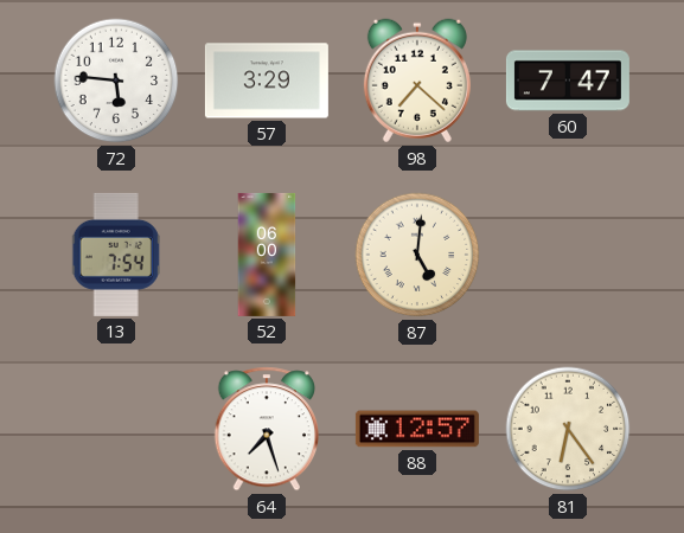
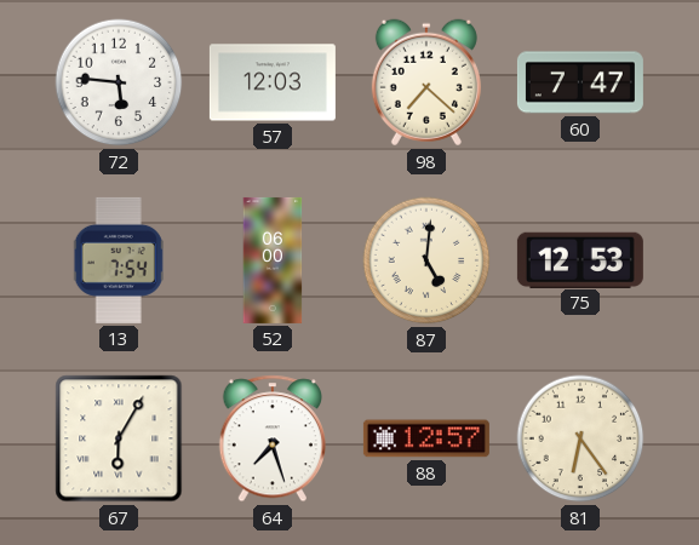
57: 3:29 -> 12:03
75: none -> 12:53
67: none -> 6:05
